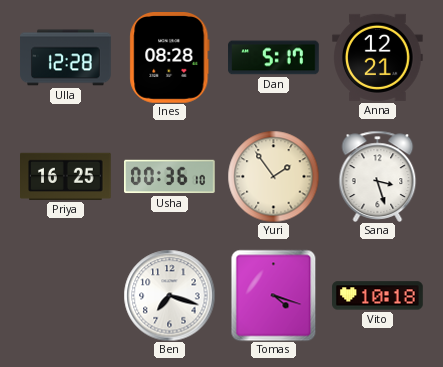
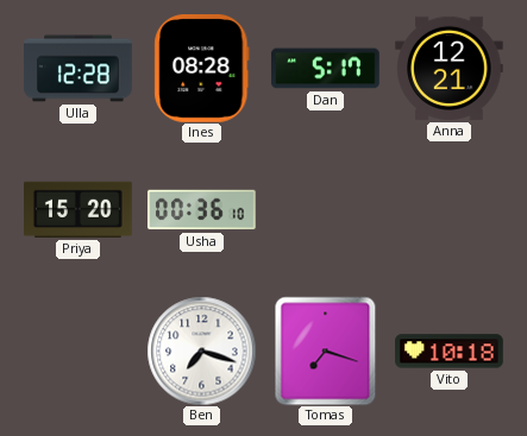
Priya: 16:25 -> 15:20
Yuri: 1:54 -> none
Sana: 3:27 -> none
Tomas: 4:18 -> 7:18
